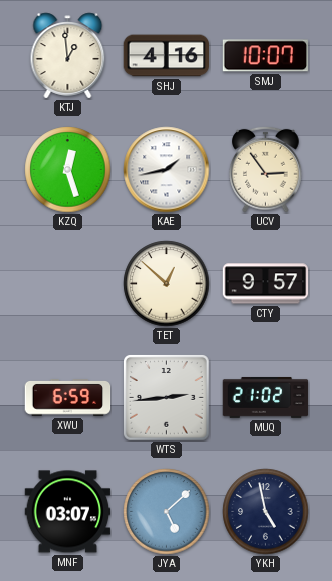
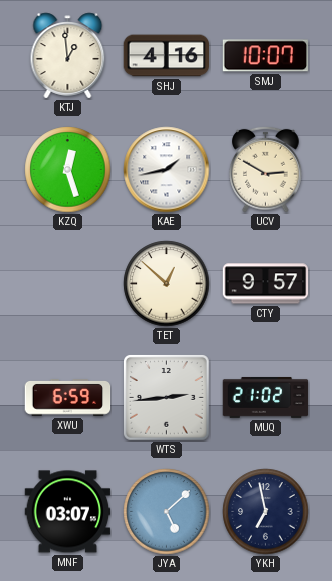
UCV: 2:54 -> 2:50
YKH: 4:58 -> 6:58
